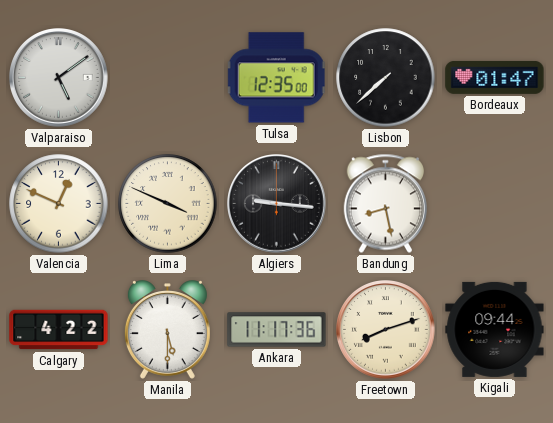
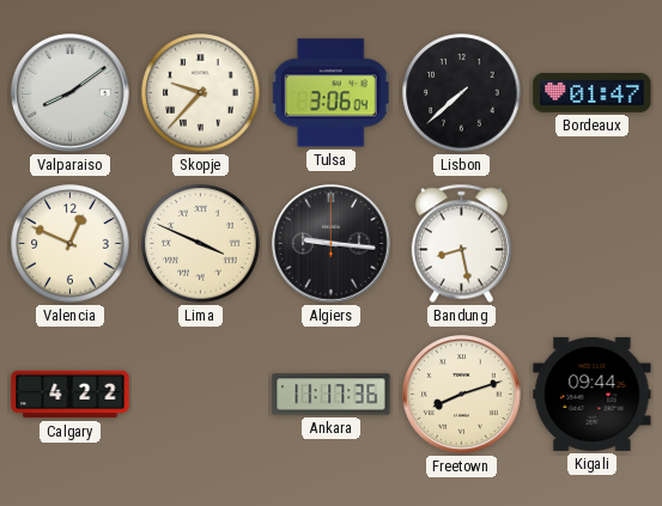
Valparaiso: 5:09 -> 8:09
Skopje: none -> 9:37
Tulsa: 12:35 -> 3:06
Manila: 5:30 -> none
